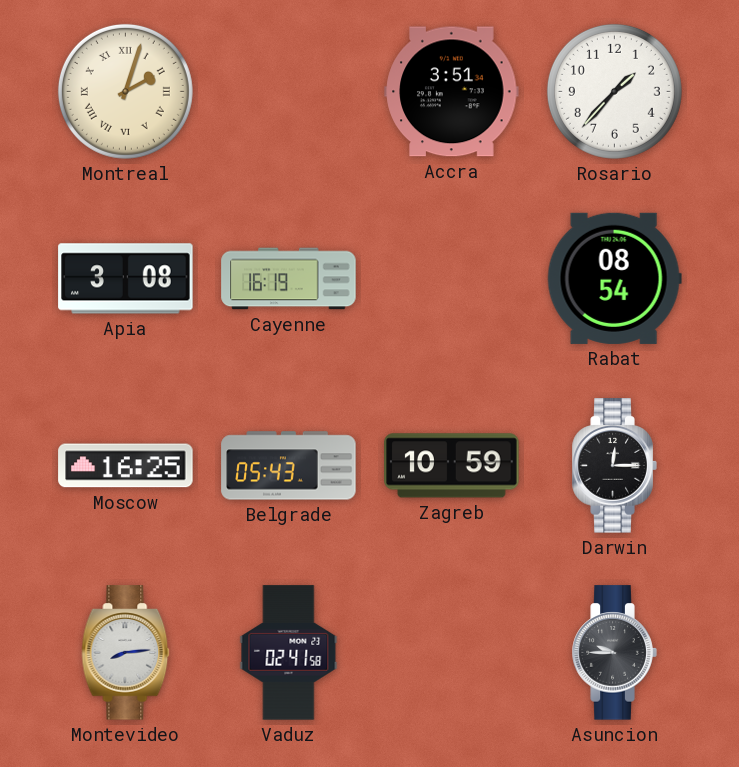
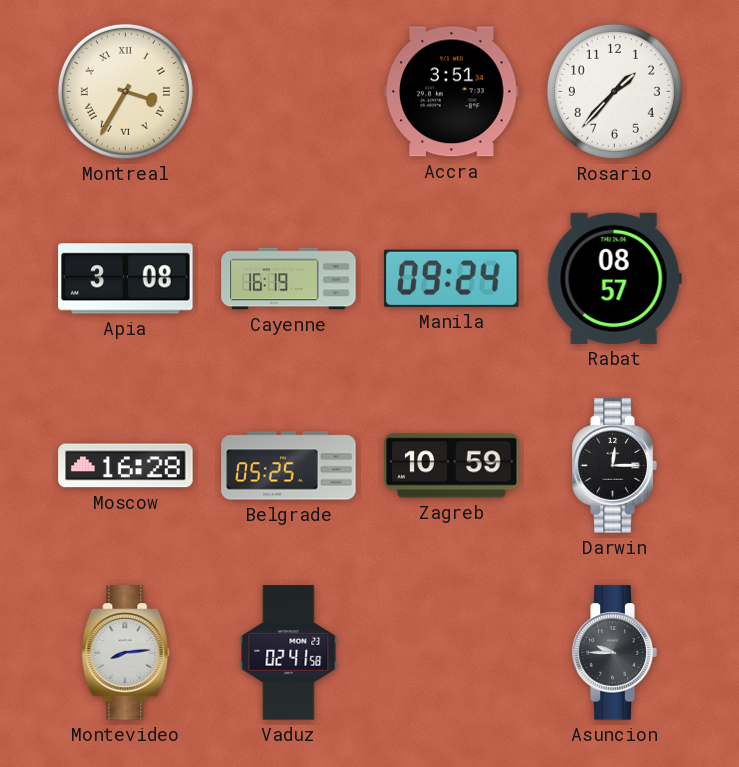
Montreal: 2:03 -> 3:35
Manila: none -> 09:24
Rabat: 08:54 -> 08:57
Moscow: 16:25 -> 16:28
Belgrade: 05:43 -> 05:25
